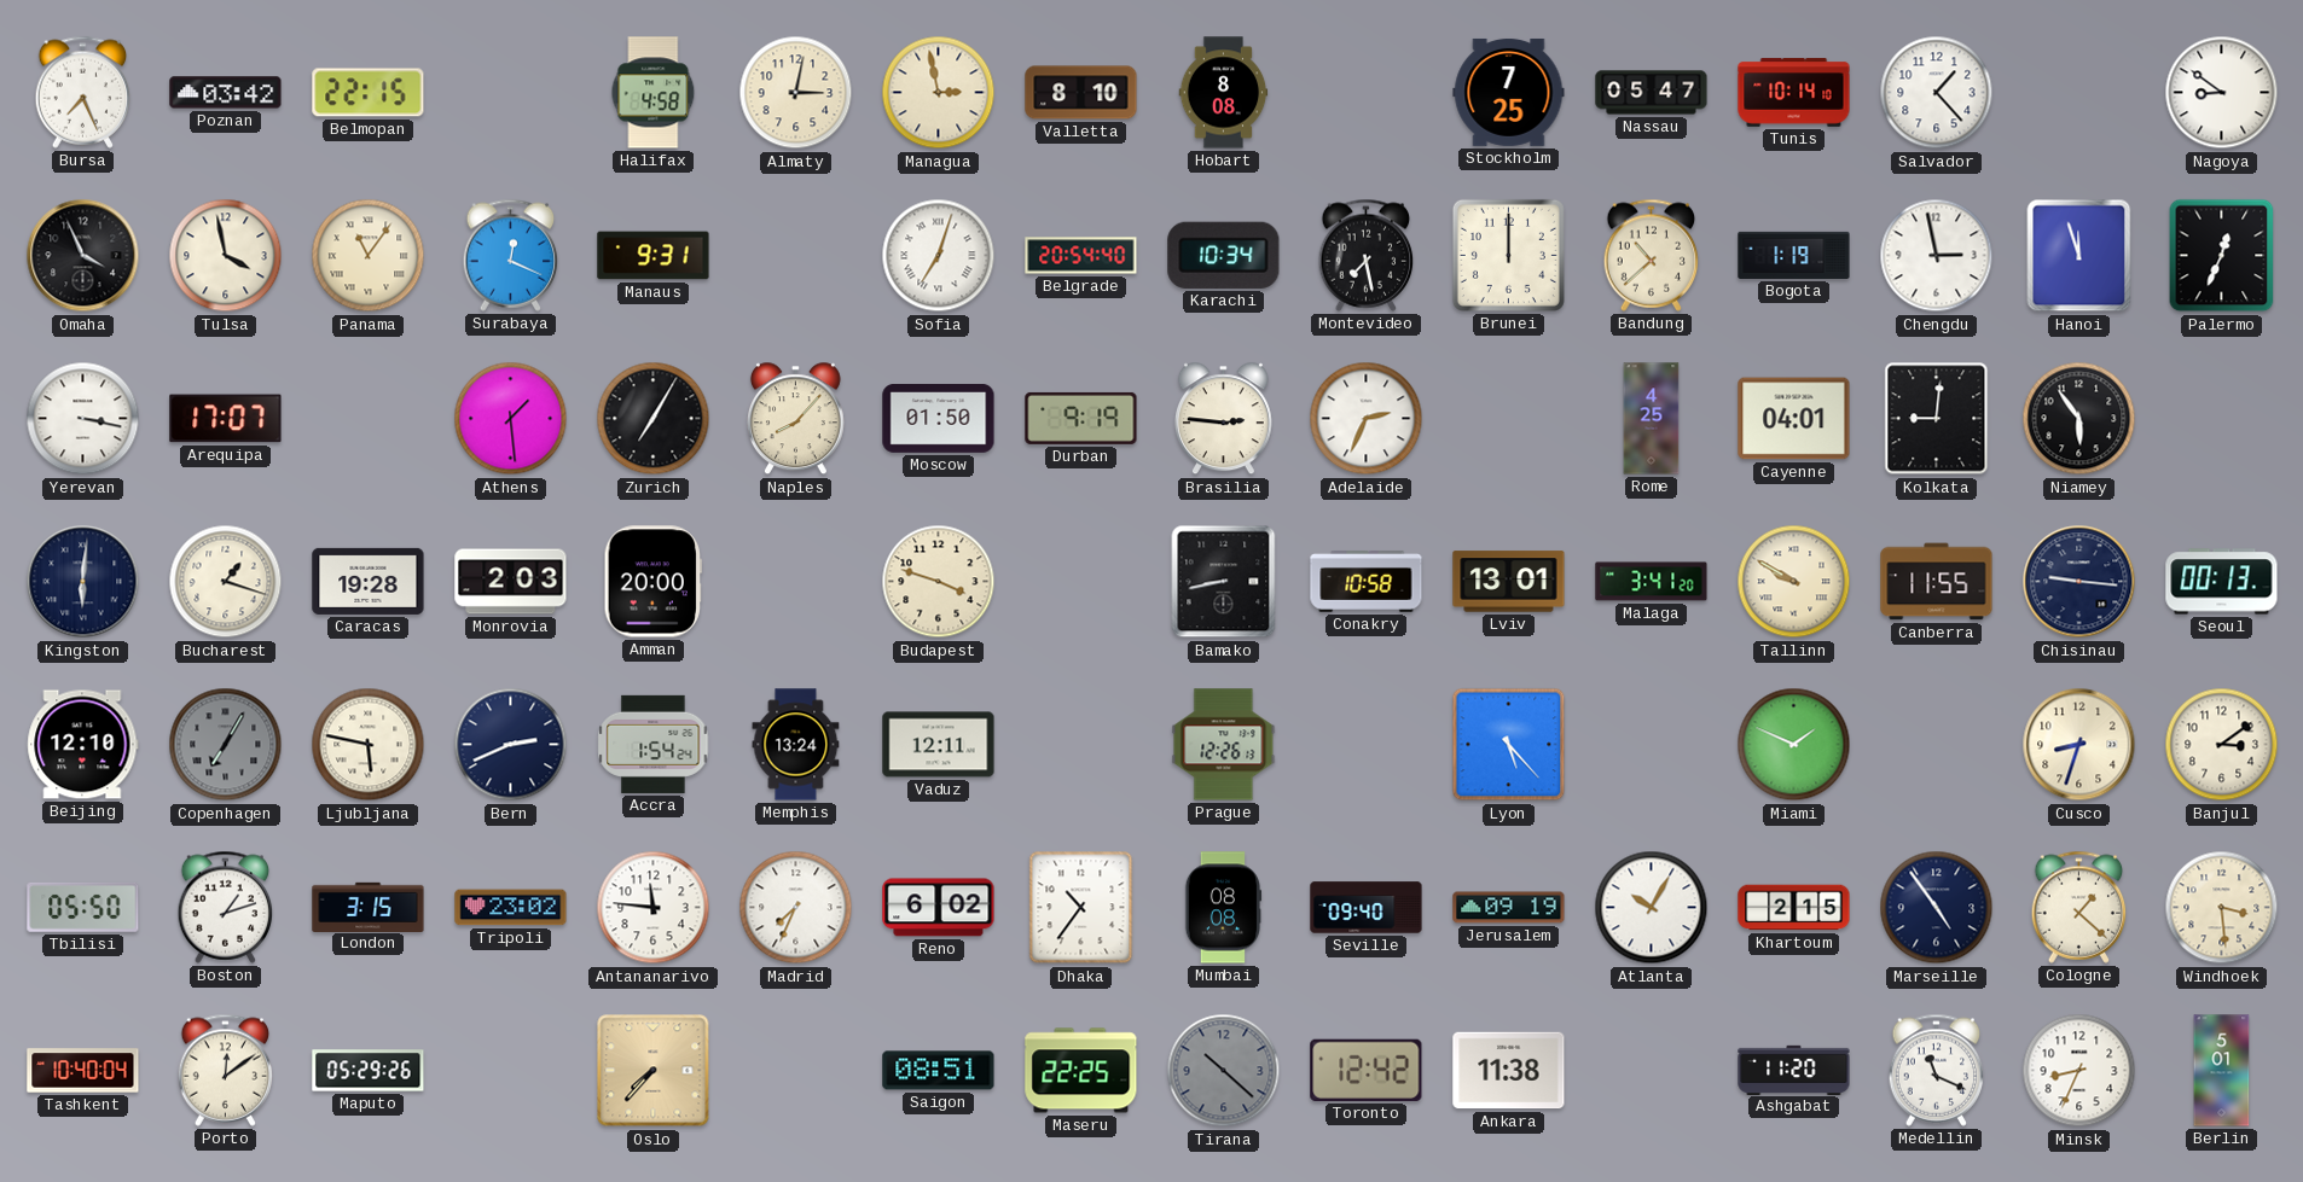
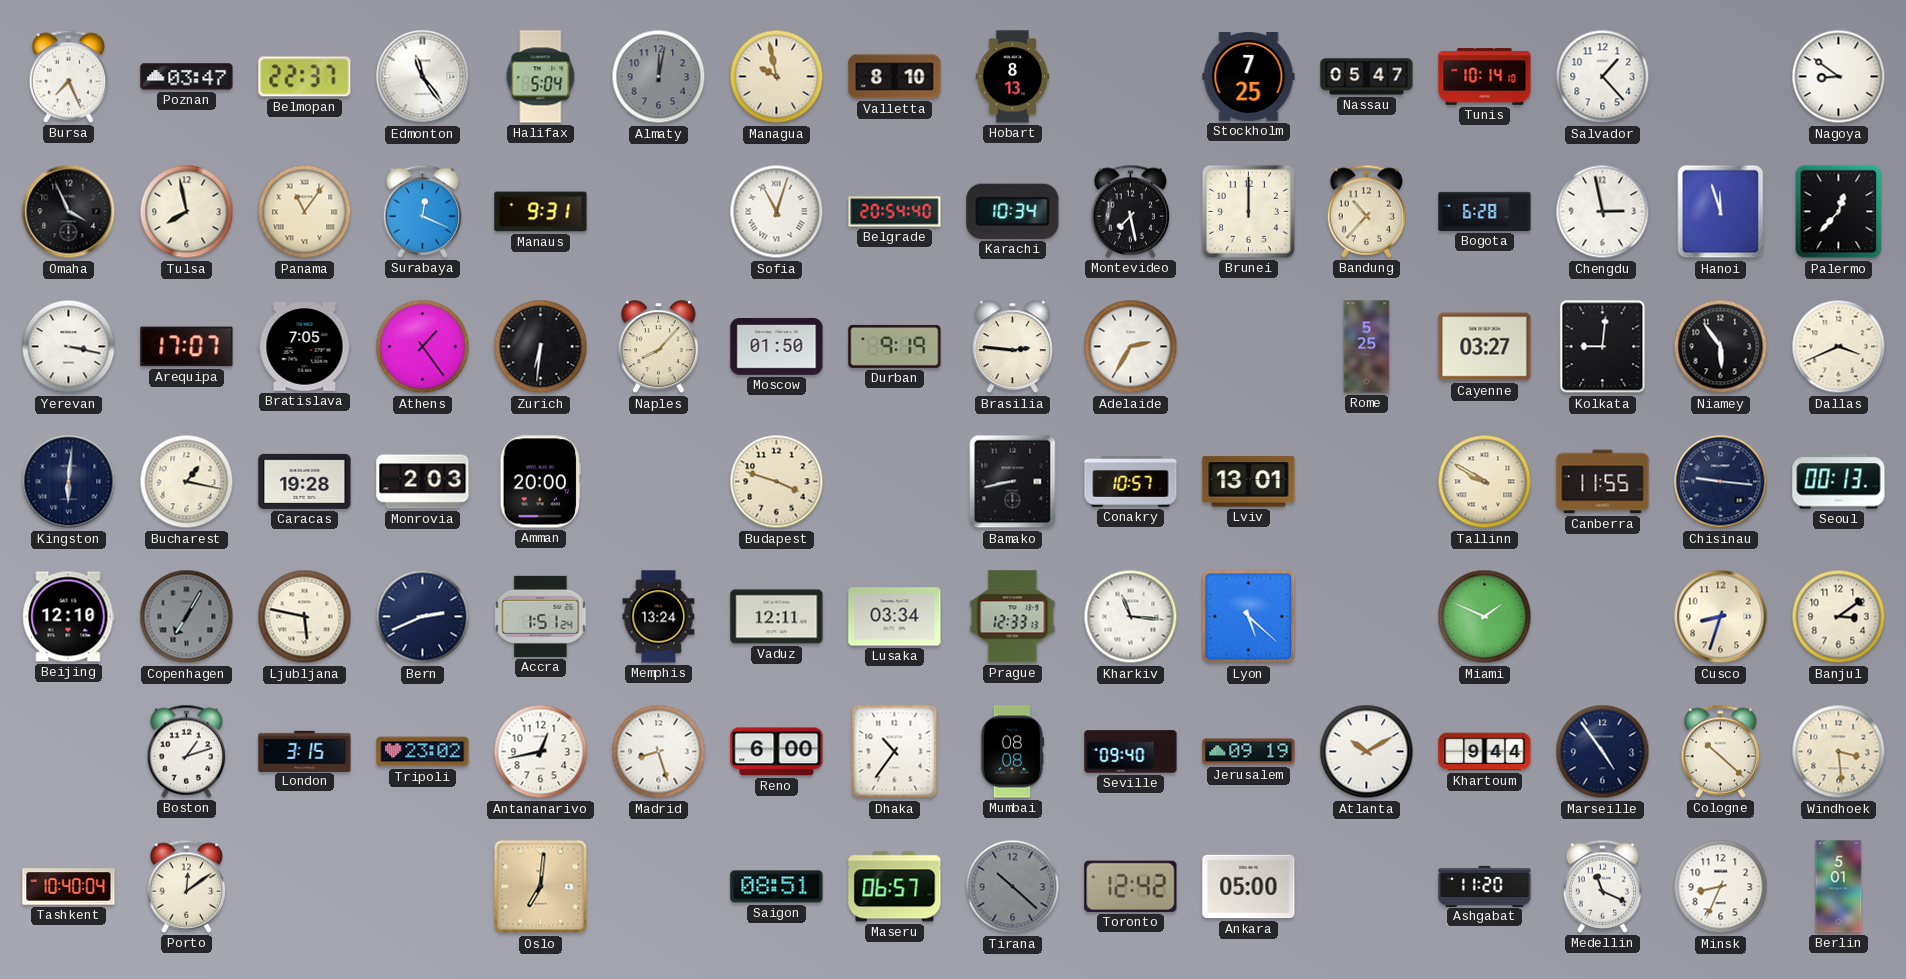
Poznan: 03:42 -> 03:47
Belmopan: 22:15 -> 22:37
Edmonton: none -> 11:24
Halifax: 4:58 -> 5:04
Almaty: 3:02 -> 12:02
Almaty dial: cream -> grey
Managua: 2:58 -> 9:58
Hobart: 8:08 -> 8:13
Tulsa: 3:58 -> 7:58
Sofia: 7:03 -> 11:03
Bandung: 10:38 -> 10:37
Bogota: 1:19 -> 6:28
Palermo: 12:34 -> 12:37
Bratislava: none -> 7:05
Athens: 1:29 -> 1:24
Zurich: 7:05 -> 6:31
Adelaide: 2:34 -> 2:35
Rome: 4:25 -> 5:25
Cayenne: 04:01 -> 03:27
Dallas: none -> 3:41
Bucharest: 1:18 -> 1:17
Conakry: 10:58 -> 10:57
Malaga: 3:41 -> none
Accra: 1:54 -> 1:51
Lusaka: none -> 03:34
Prague: 12:26 -> 12:33
Kharkiv: none -> 11:16
Lyon: 5:23 -> 5:22
Tbilisi: 05:50 -> none
Antananarivo: 11:46 -> 12:43
Madrid: 7:34 -> 8:27
Reno: 6:02 -> 6:00
Atlanta: 10:05 -> 10:10
Khartoum: 2:15 -> 9:44
Cologne: 1:22 -> 10:22
Maputo: 05:29 -> none
Oslo: 7:37 -> 7:01
Maseru: 22:25 -> 06:57
Ankara: 11:38 -> 05:00
